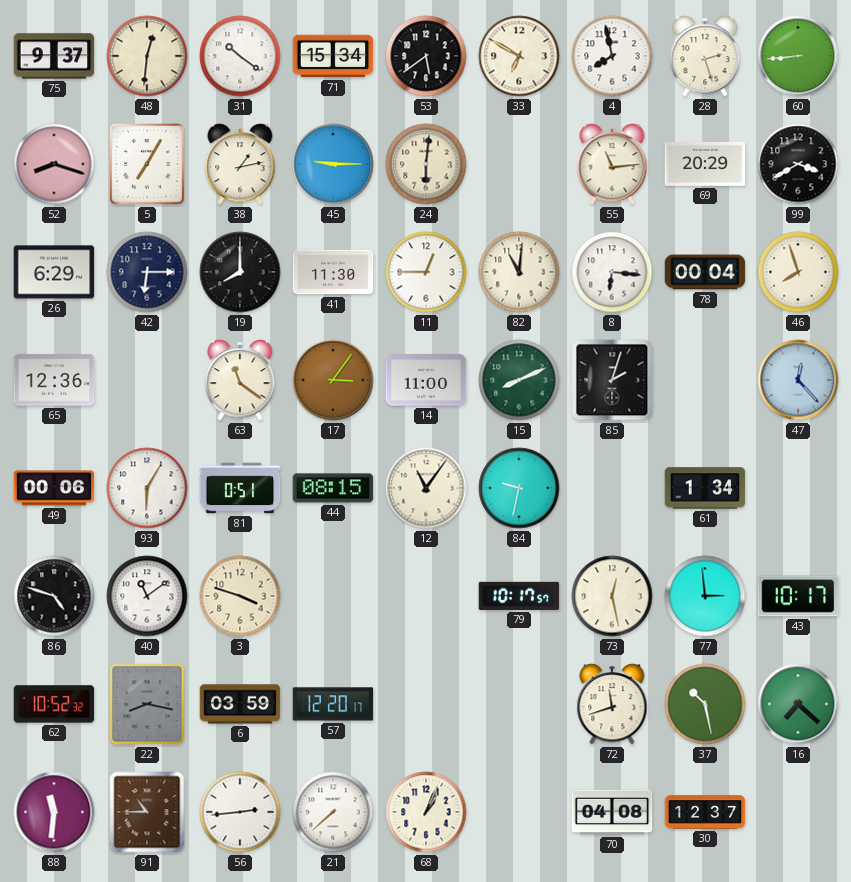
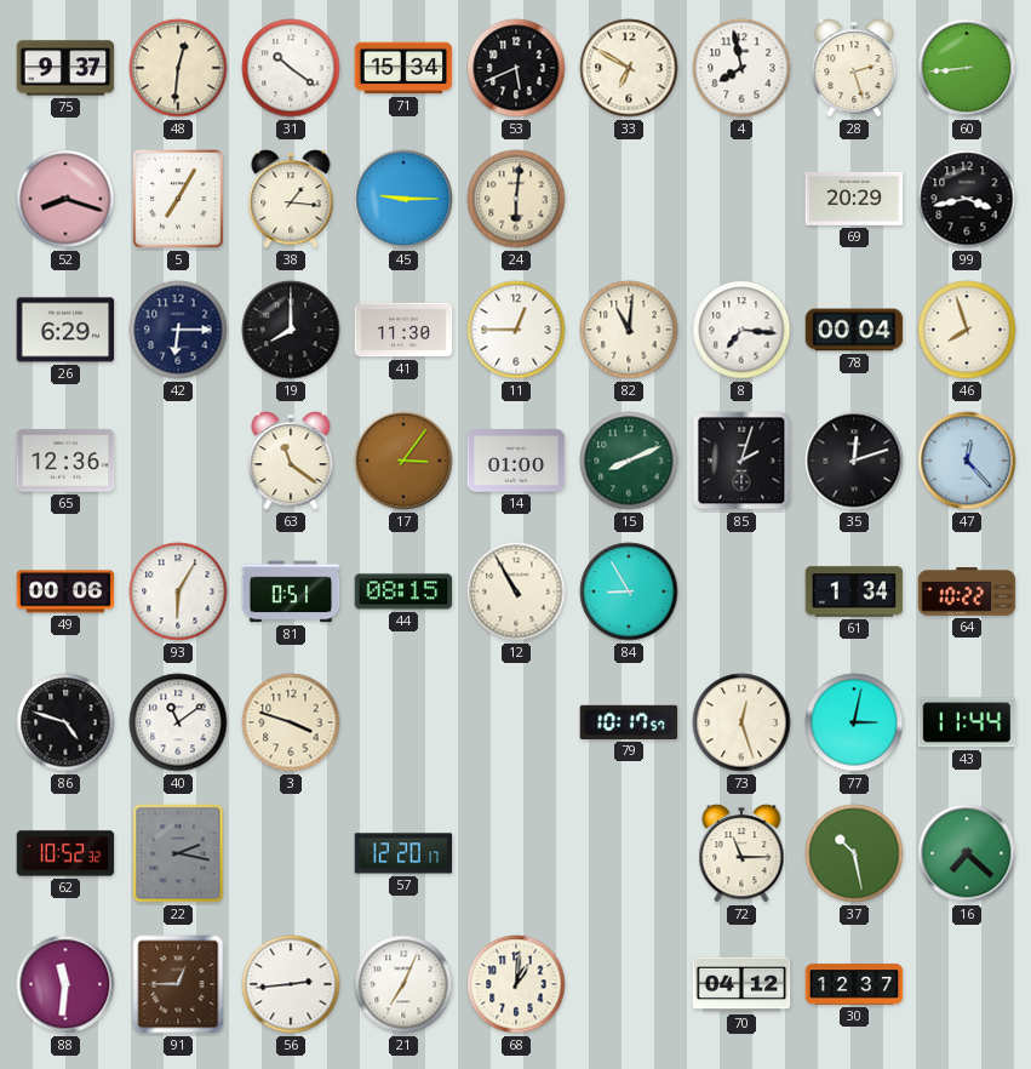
53: 5:39 -> 5:41
38: 1:13 -> 1:16
55: 11:14 -> none
99: 3:40 -> 3:43
8: 6:16 -> 7:16
14: 11:00 -> 01:00
35: none -> 12:12
12: 11:06 -> 10:55
84: 9:32 -> 8:55
64: none -> 10:22
73: 12:28 -> 12:27
77: 2:59 -> 3:02
43: 10:17 -> 11:44
22: 8:17 -> 2:17
6: 03:59 -> none
72: 11:42 -> 11:15
91: 10:45 -> 12:45
21: 7:38 -> 7:04
68: 1:04 -> 1:01
70: 04:08 -> 04:12
